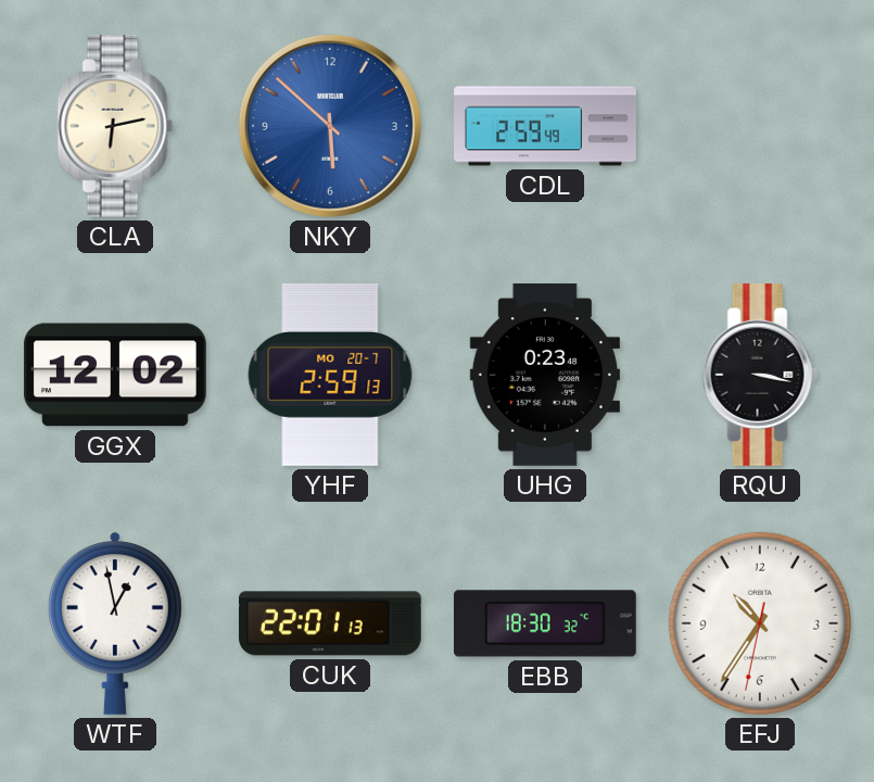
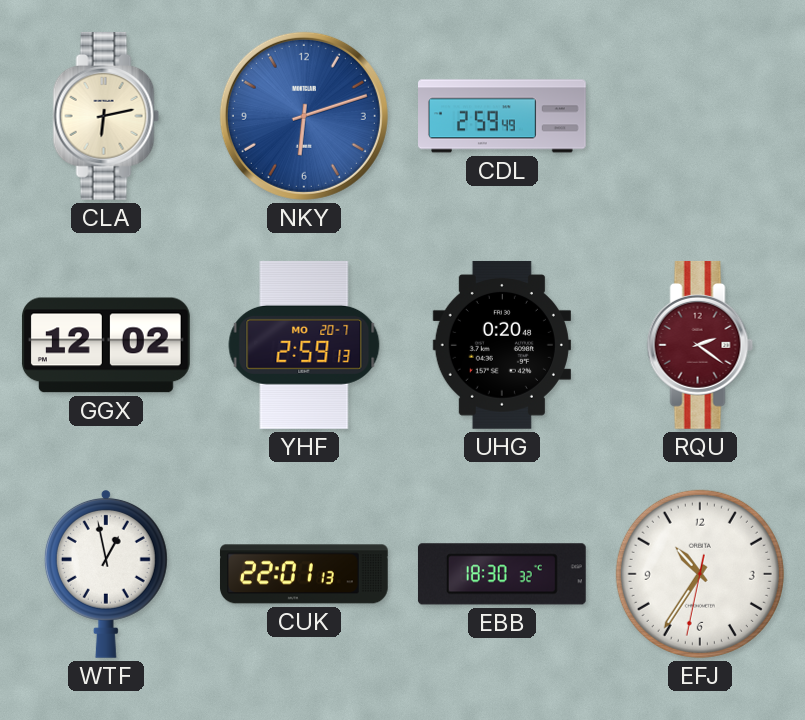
NKY: 5:52 -> 6:12
UHG: 0:23 -> 0:20
RQU: 3:17 -> 2:21
RQU dial: black -> burgundy
